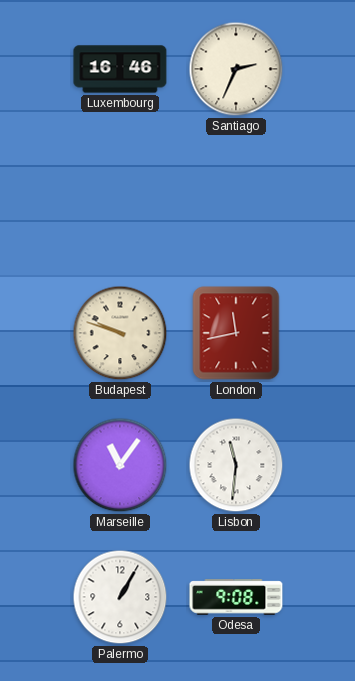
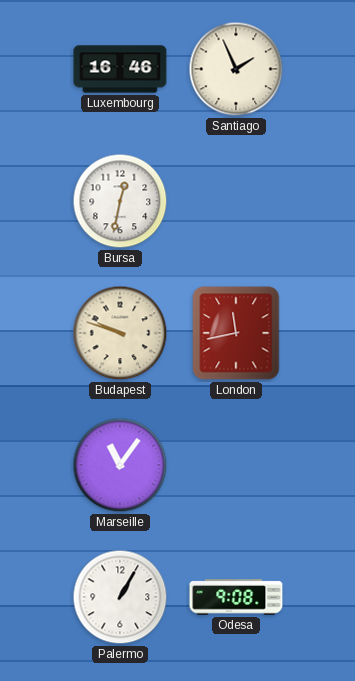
Santiago: 2:34 -> 1:56
Bursa: none -> 12:32
Lisbon: 11:31 -> none
